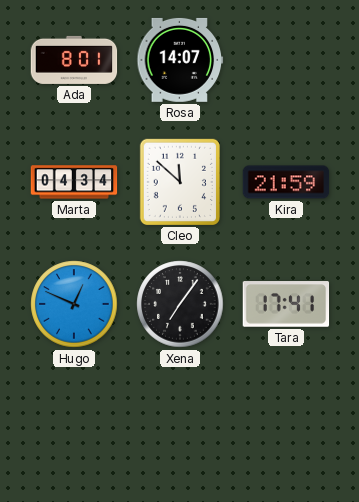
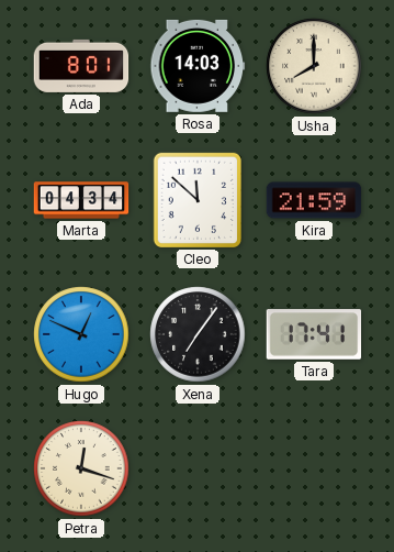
Rosa: 14:07 -> 14:03
Usha: none -> 8:00
Petra: none -> 12:18
